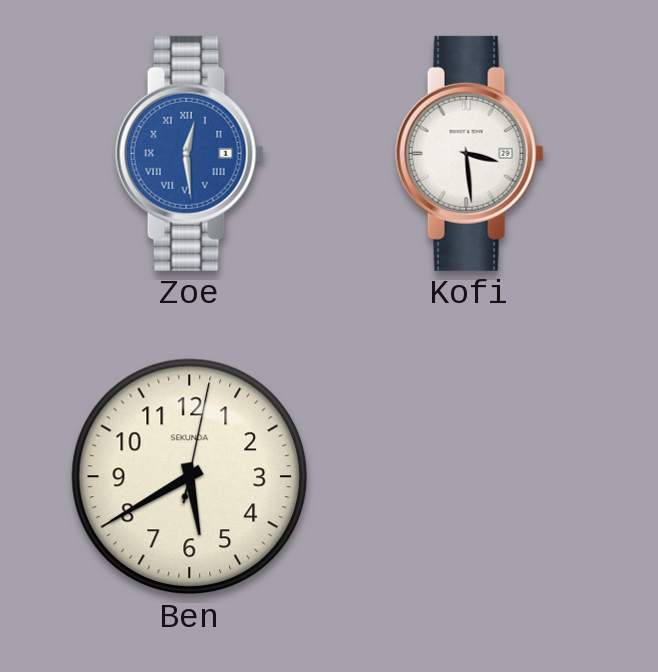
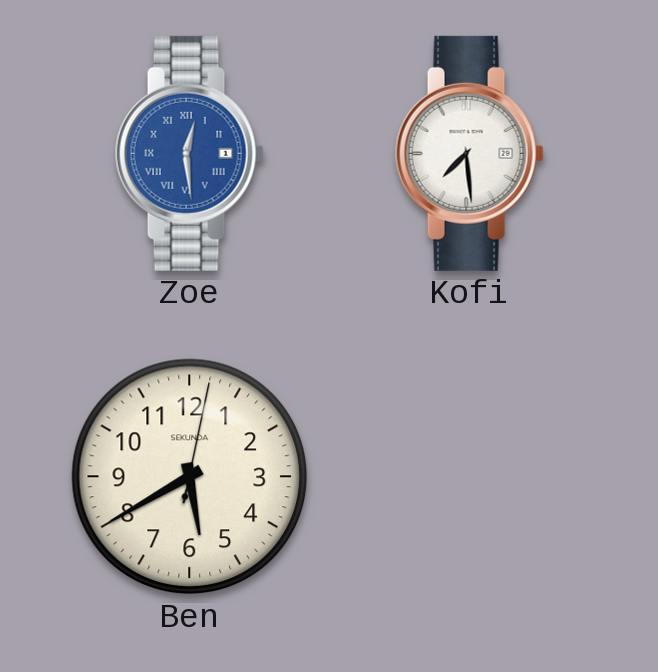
Kofi: 3:29 -> 7:29
